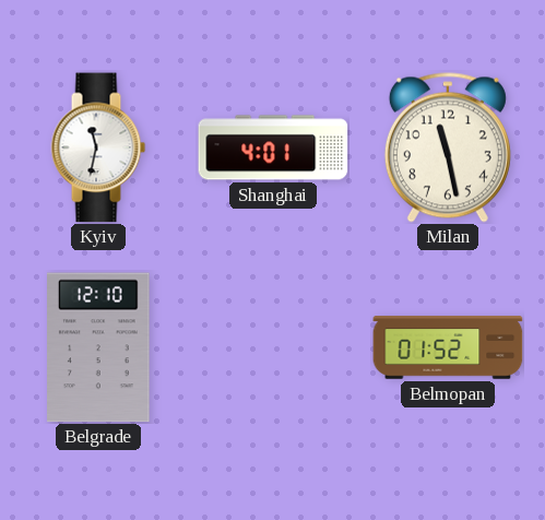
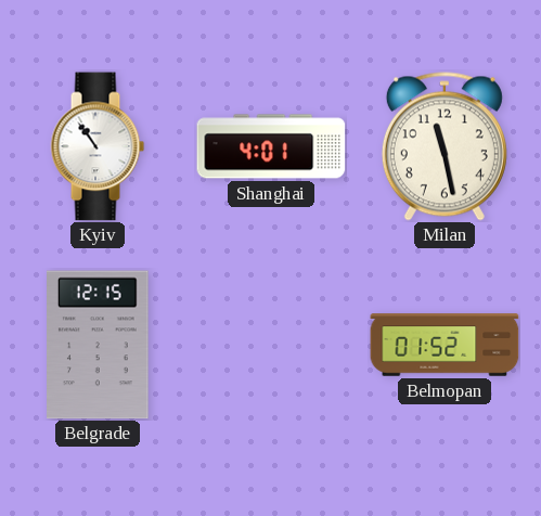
Kyiv: 11:32 -> 10:54
Belgrade: 12:10 -> 12:15
